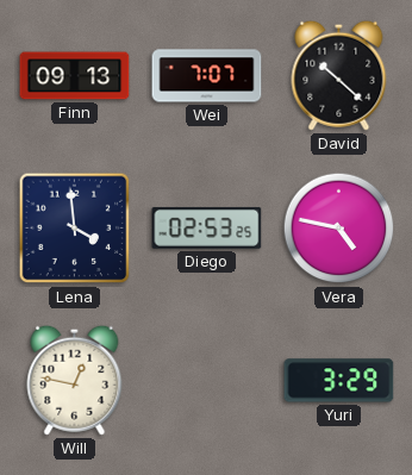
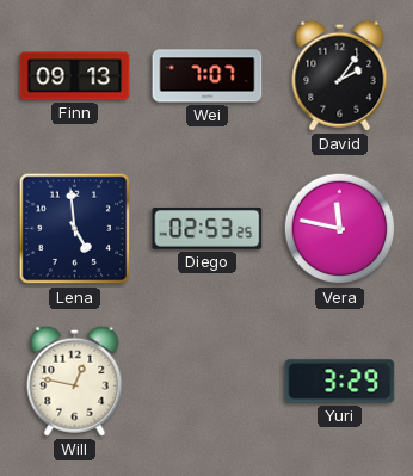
David: 10:22 -> 2:06
Lena: 3:59 -> 4:59
Vera: 4:47 -> 11:47
